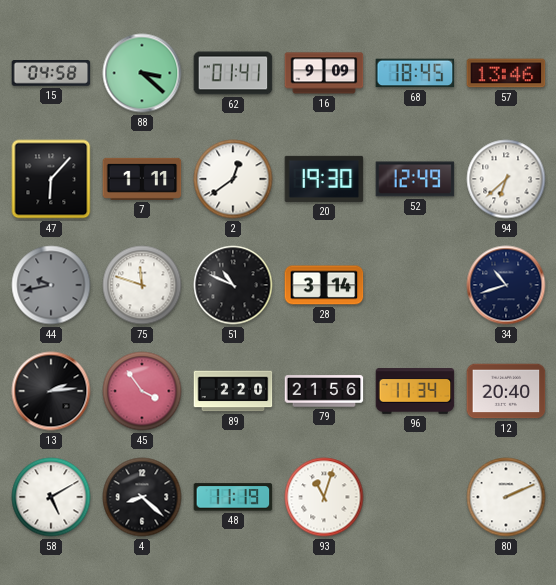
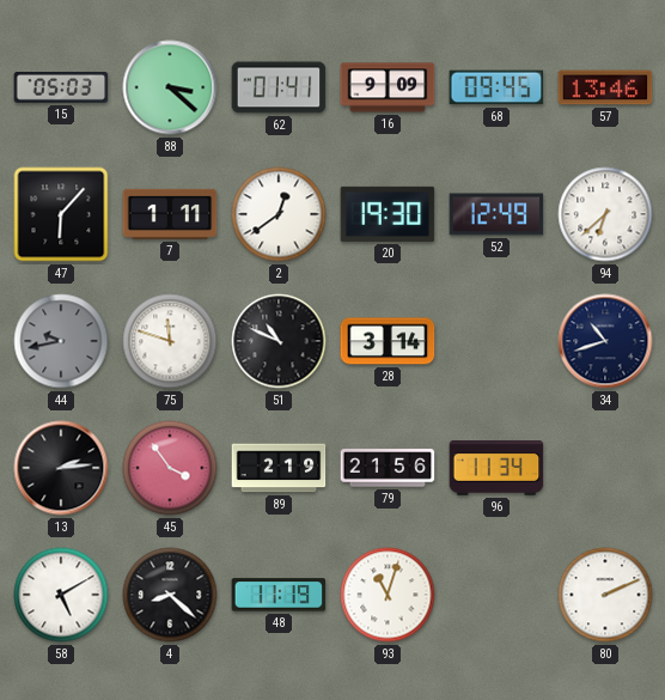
15: 04:58 -> 05:03
68: 18:45 -> 09:45
89: 2:20 -> 2:19
12: 20:40 -> none
